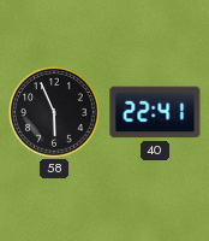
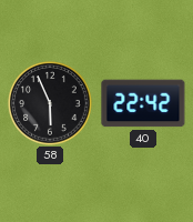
40: 22:41 -> 22:42
